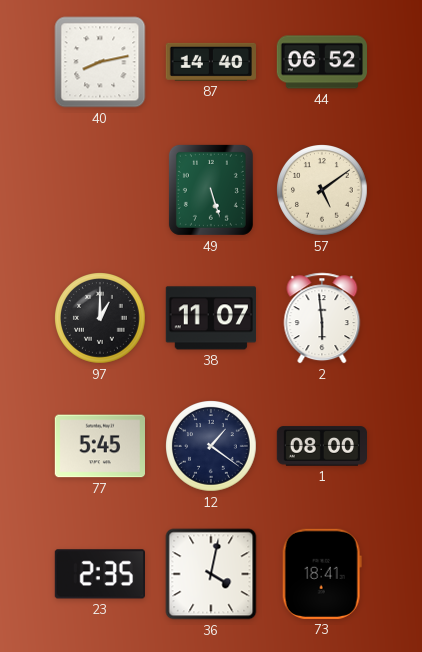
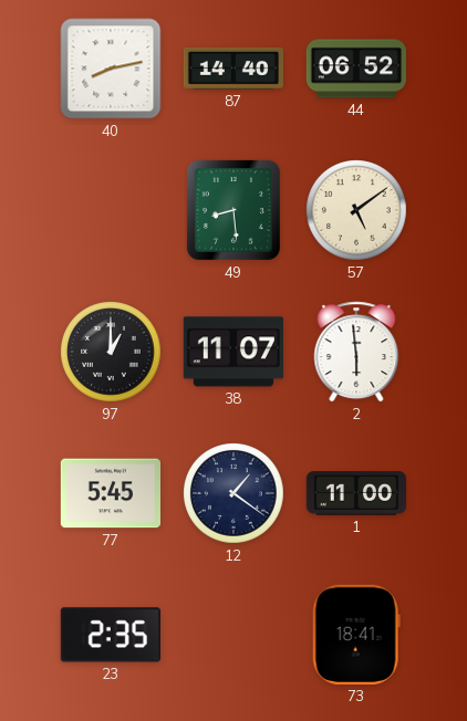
49: 5:27 -> 8:29
1: 08:00 -> 11:00
36: 4:02 -> none
